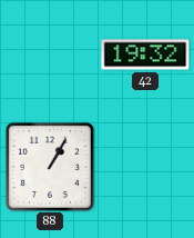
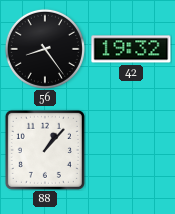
56: none -> 8:24
88: 1:05 -> 1:07
